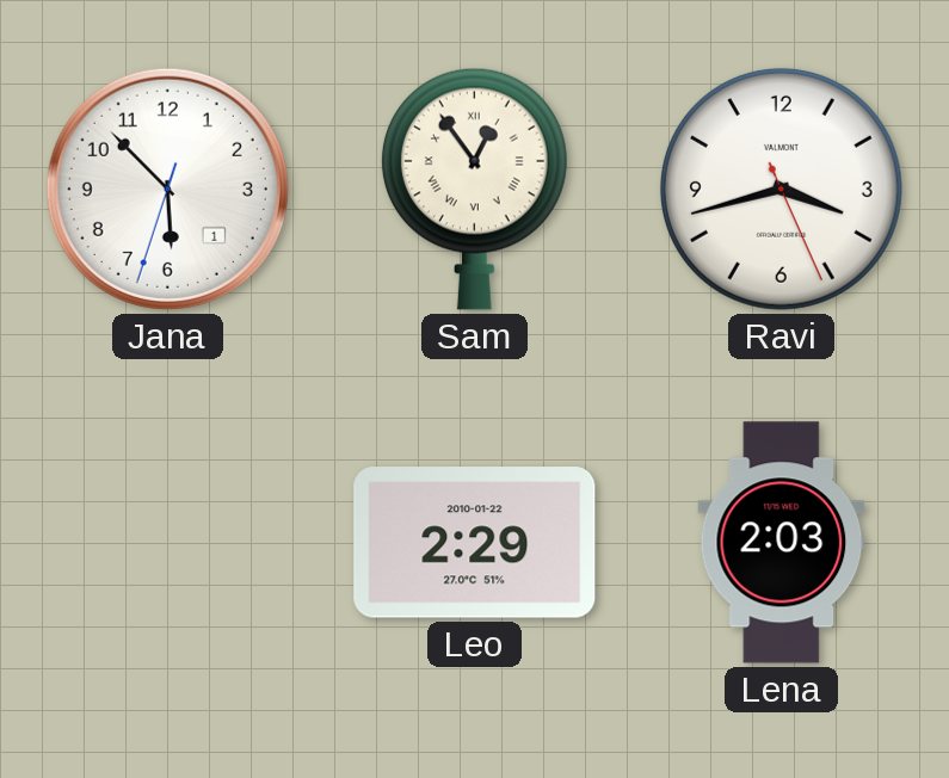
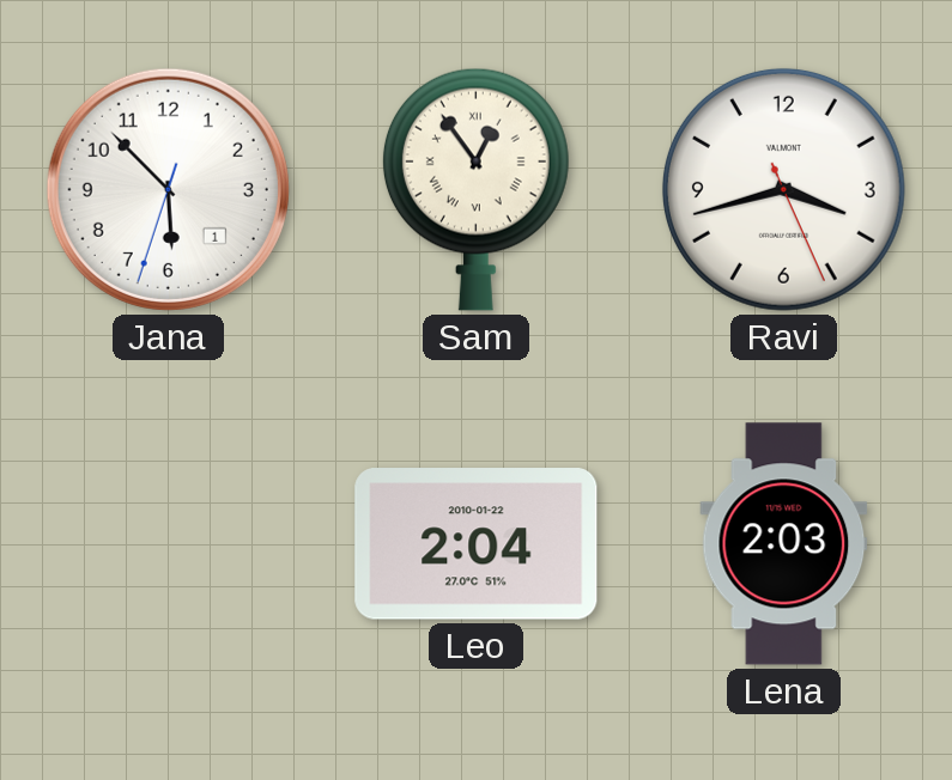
Leo: 2:29 -> 2:04
